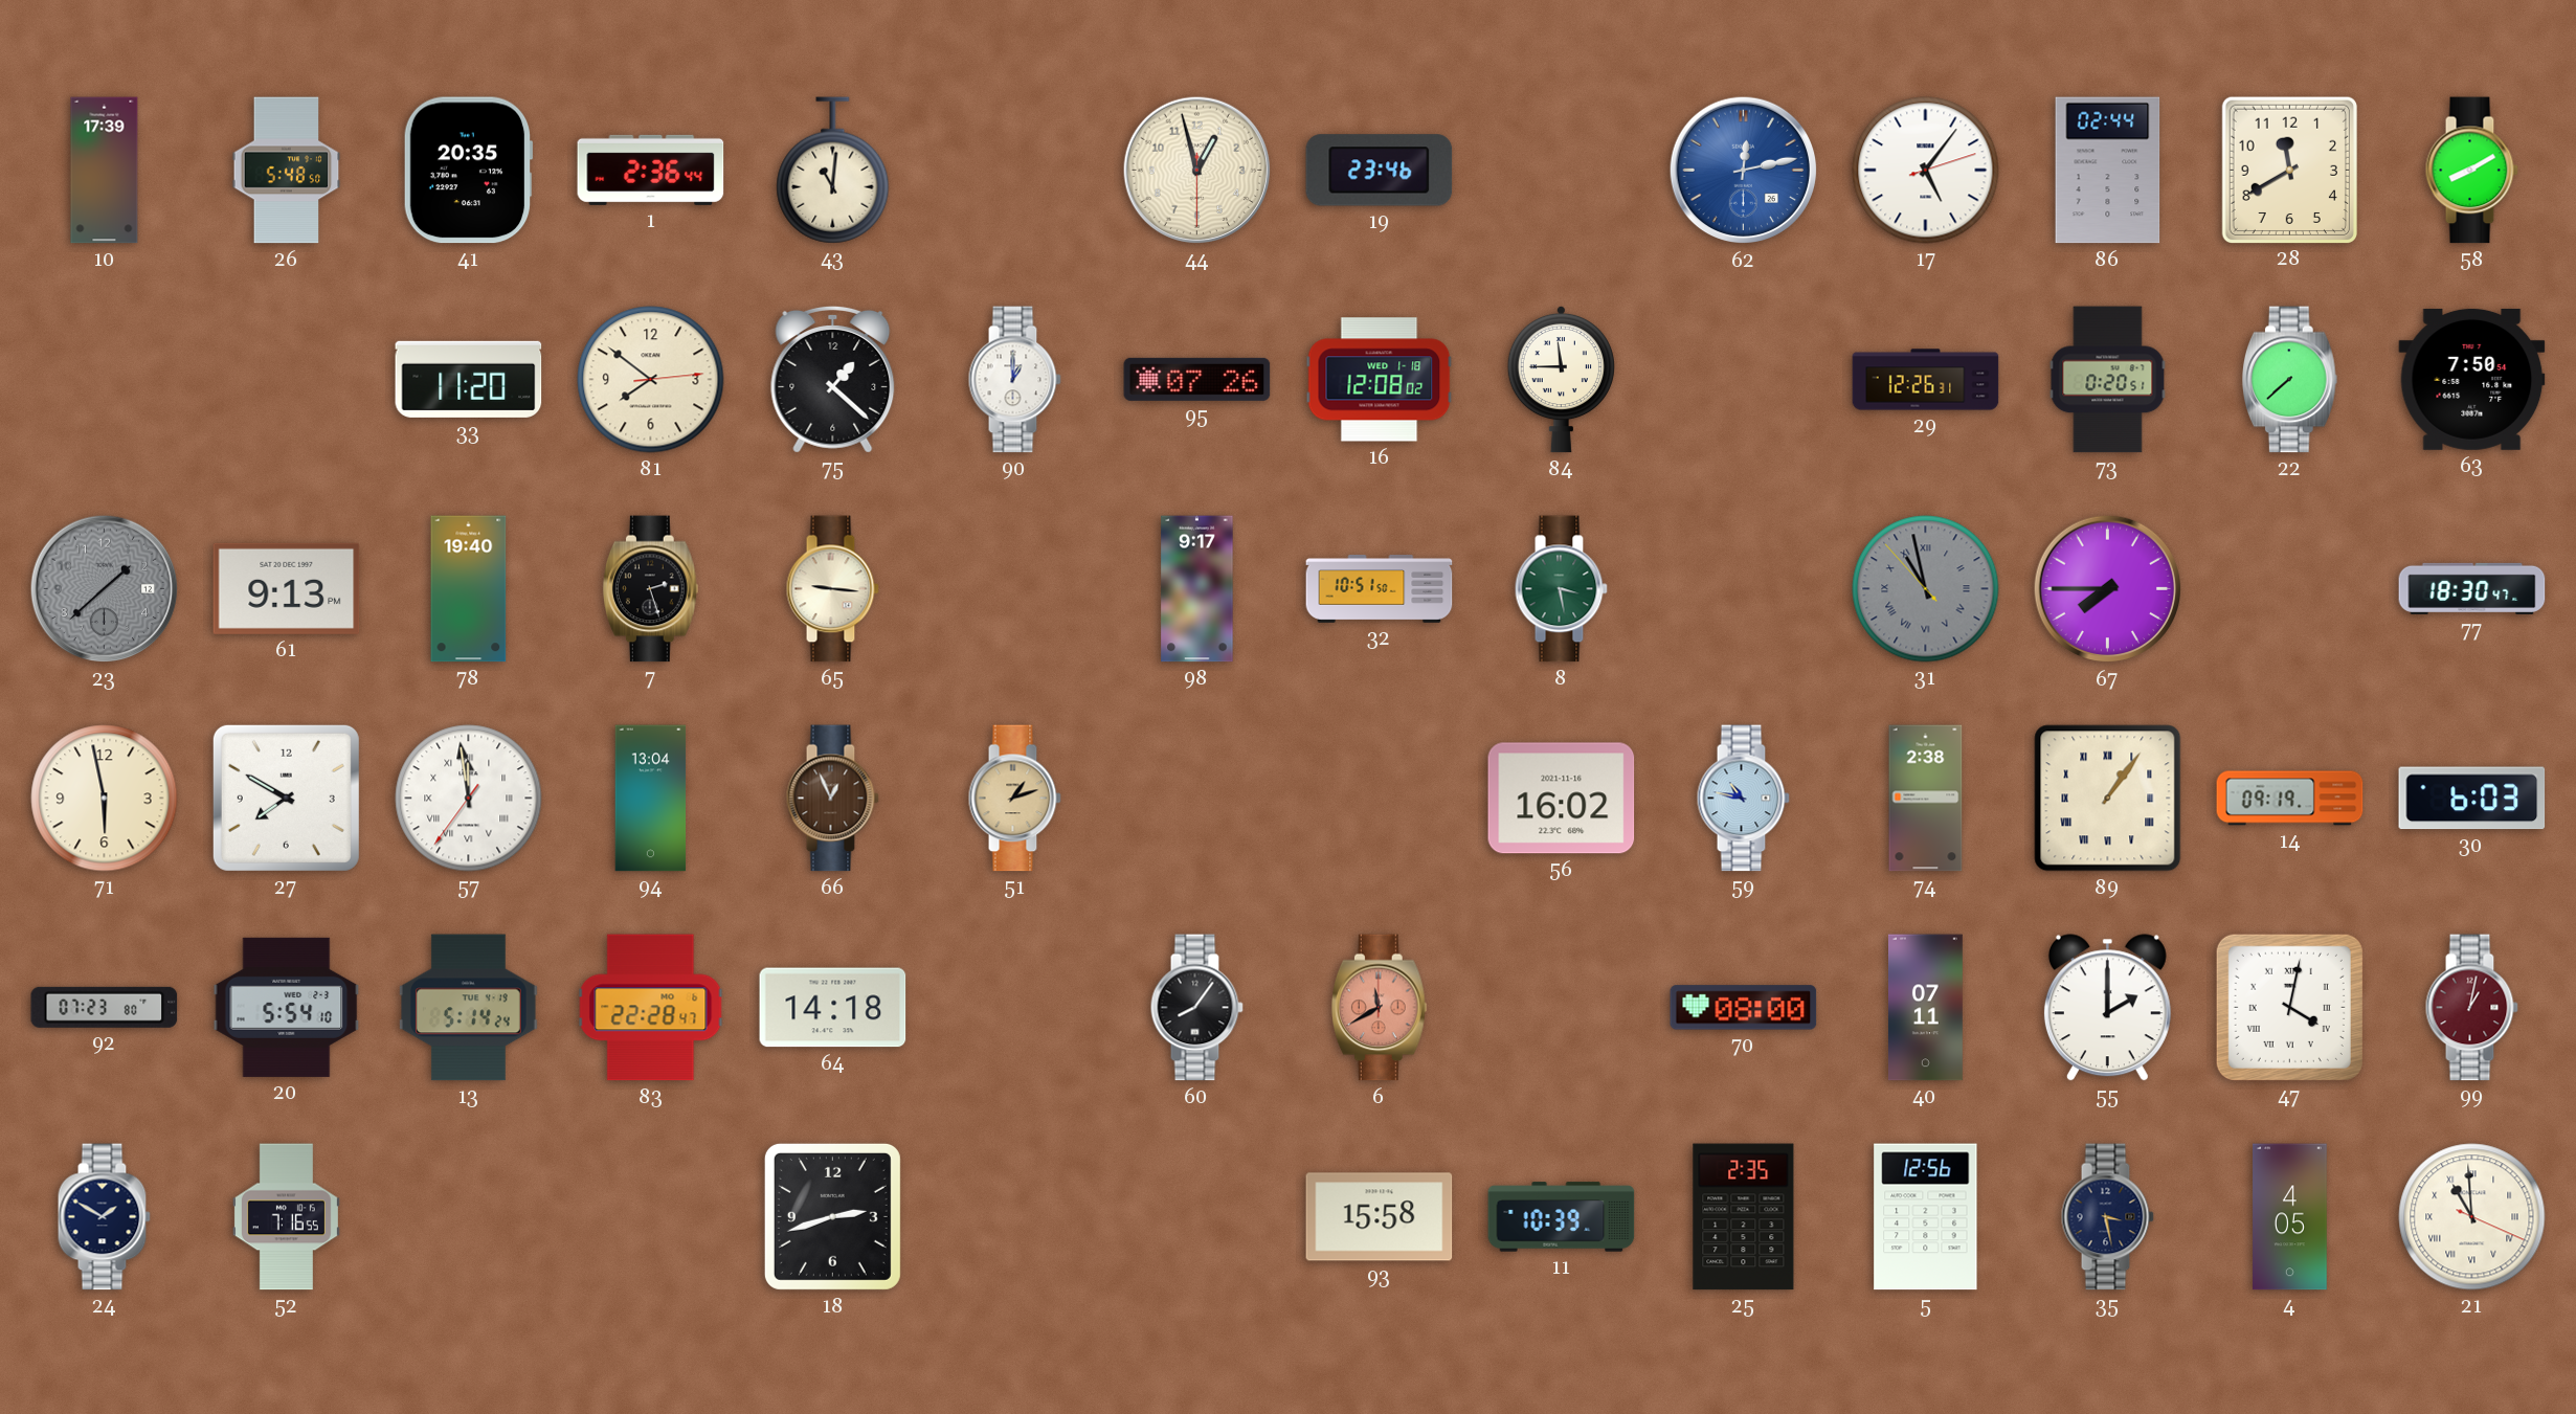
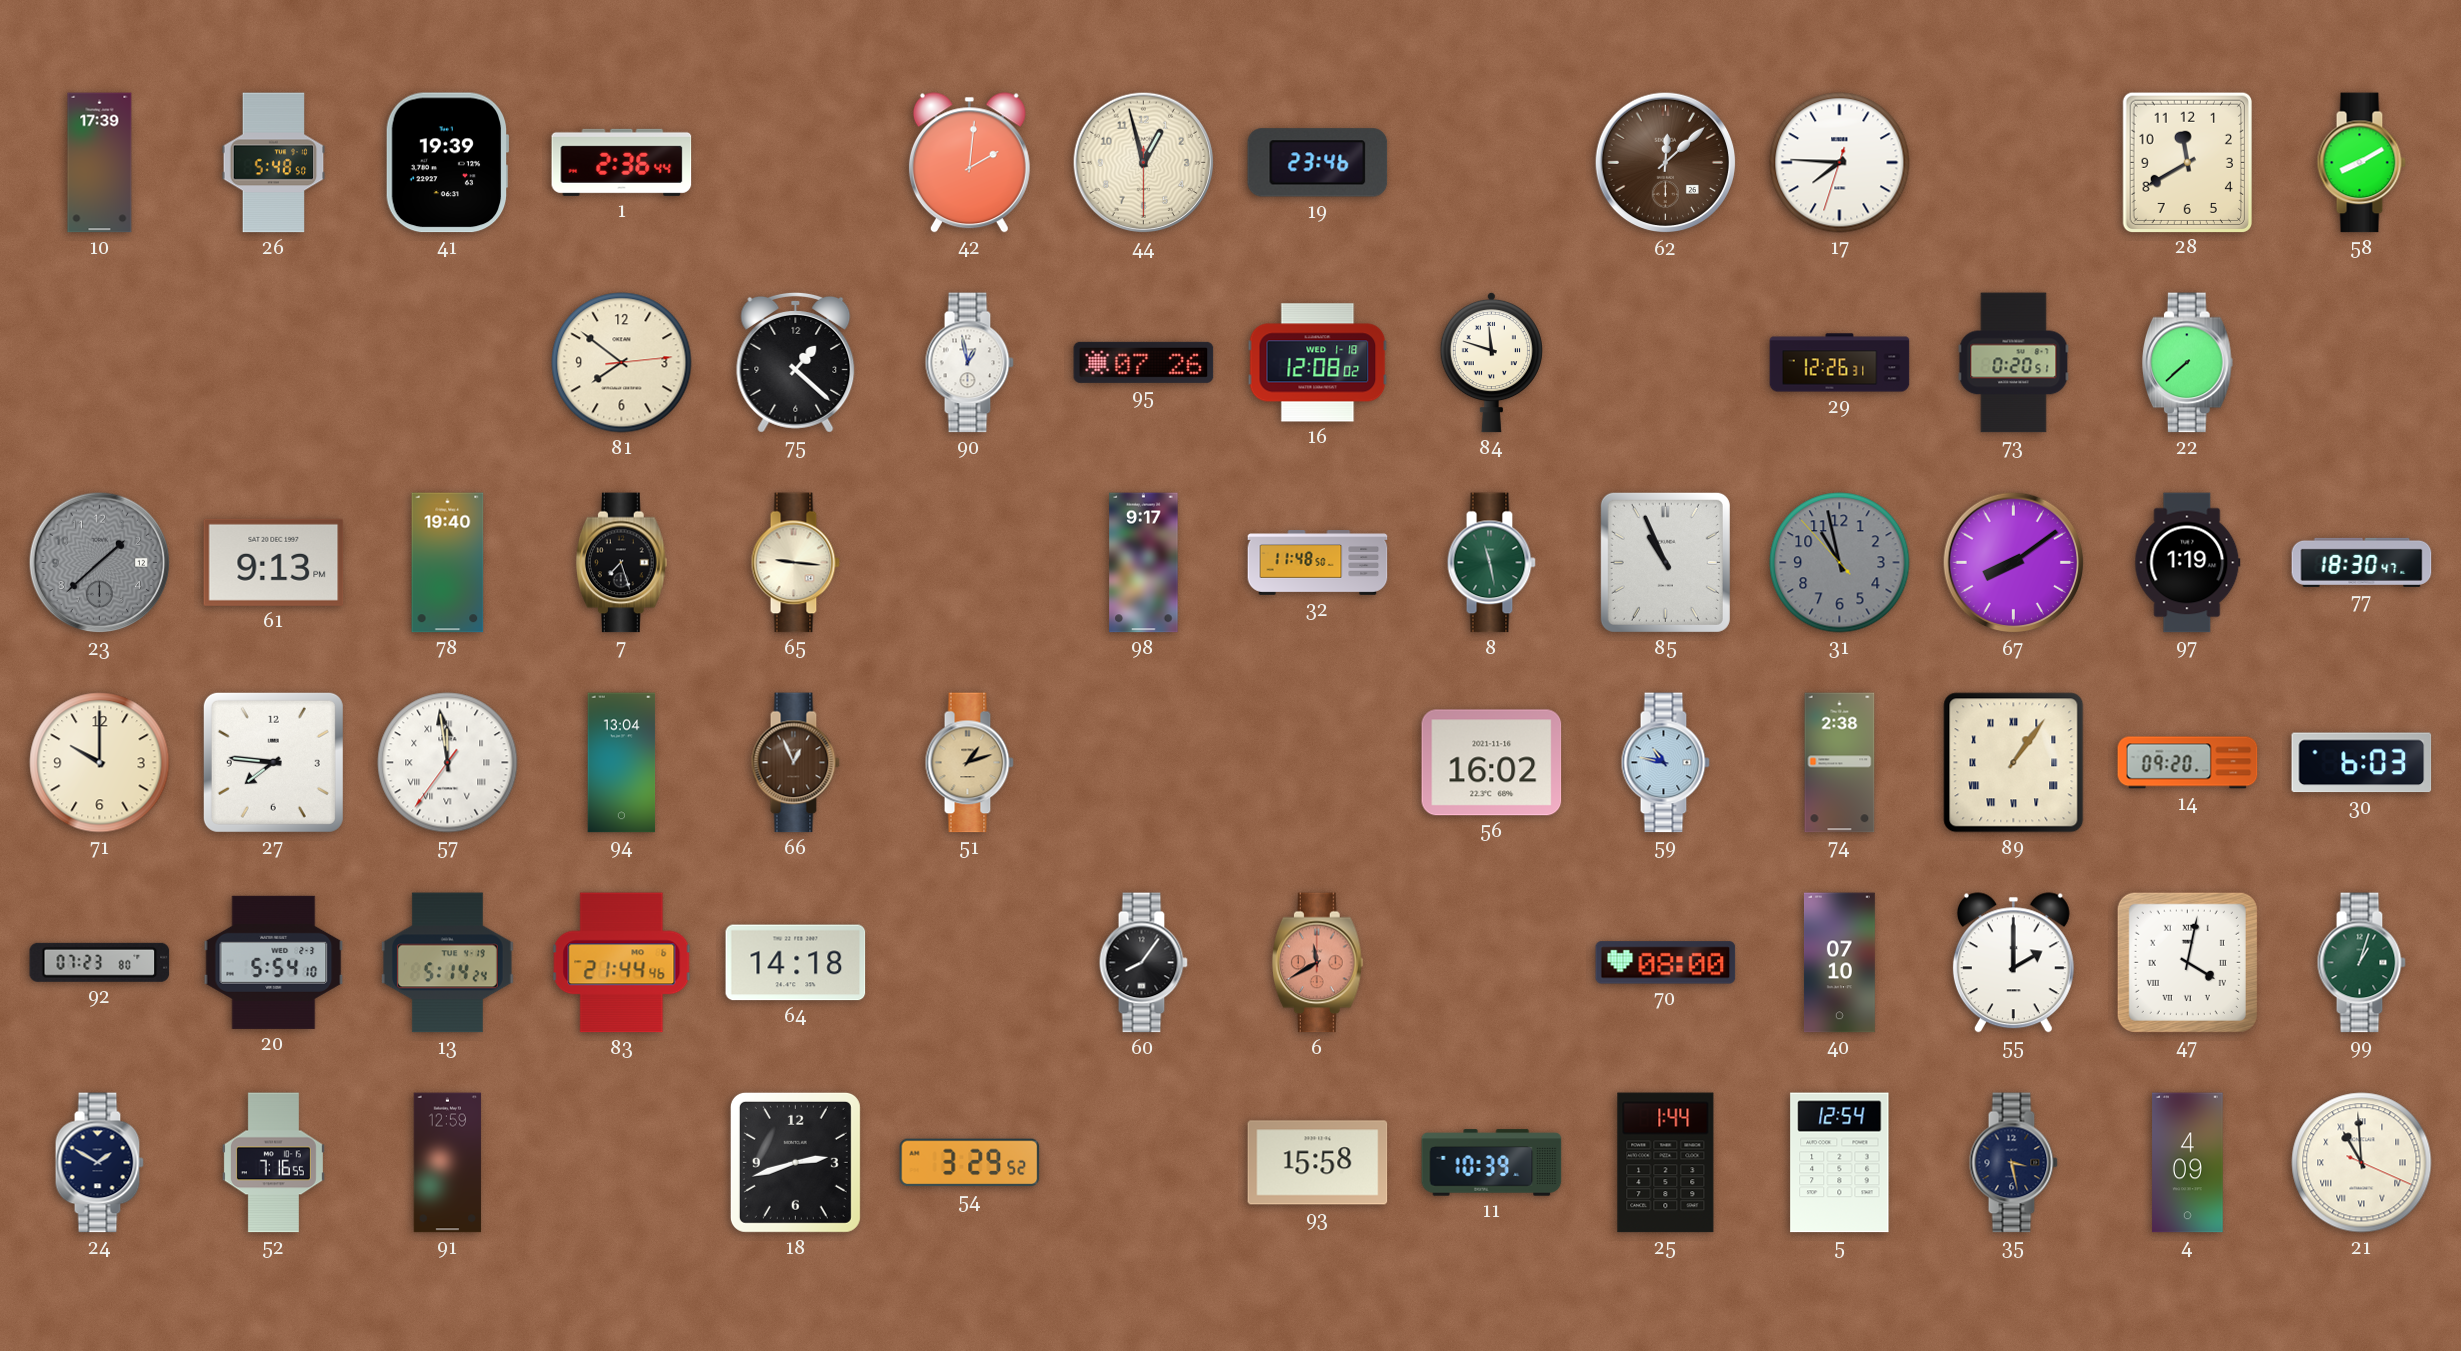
41: 20:35 -> 19:39
43: 11:01 -> none
42: none -> 2:01
62: 12:13 -> 12:08
62 dial: blue -> brown
17: 5:06 -> 7:45
86: 02:44 -> none
33: 11:20 -> none
90: 1:00 -> 12:58
84: 11:45 -> 11:48
63: 7:50 -> none
7: 2:27 -> 7:27
32: 10:51 -> 11:48
8: 3:28 -> 11:28
85: none -> 10:56
31 numerals: Roman -> Arabic
67: 7:45 -> 8:09
97: none -> 1:19
71: 5:58 -> 10:00
27: 7:50 -> 7:46
14: 09:19 -> 09:20
83: 22:28 -> 21:44
40: 07:11 -> 07:10
99: 1:02 -> 1:03
99 dial: burgundy -> green
91: none -> 12:59
54: none -> 3:29
25: 2:35 -> 1:44
5: 12:56 -> 12:54
4: 4:05 -> 4:09
